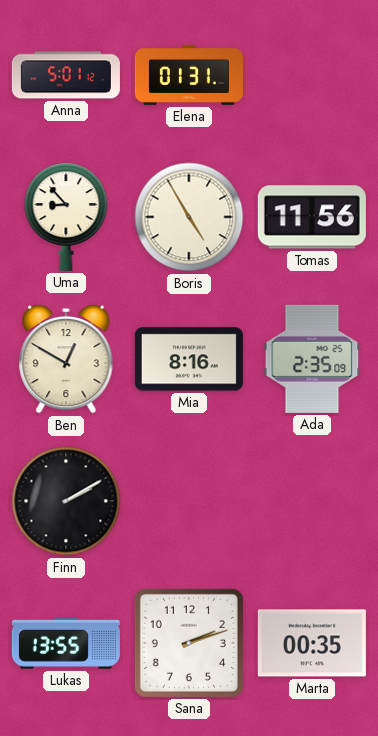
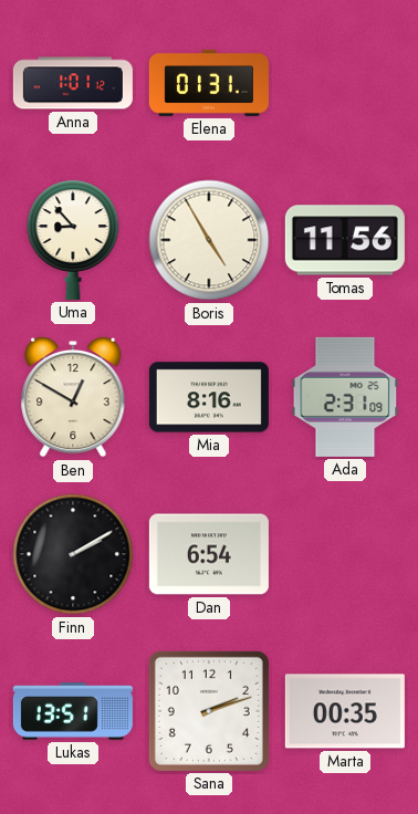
Anna: 5:01 -> 1:01
Ada: 2:35 -> 2:31
Dan: none -> 6:54
Lukas: 13:55 -> 13:51
